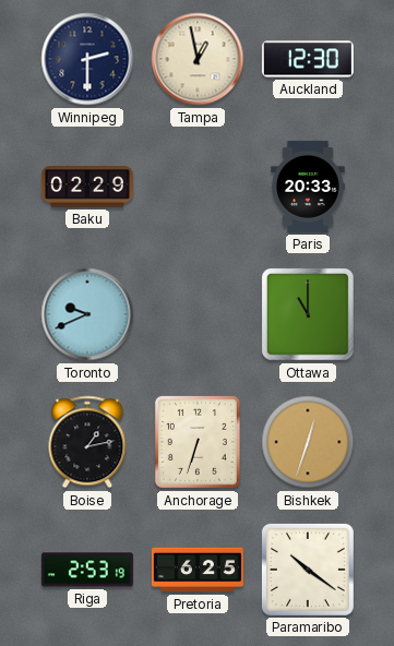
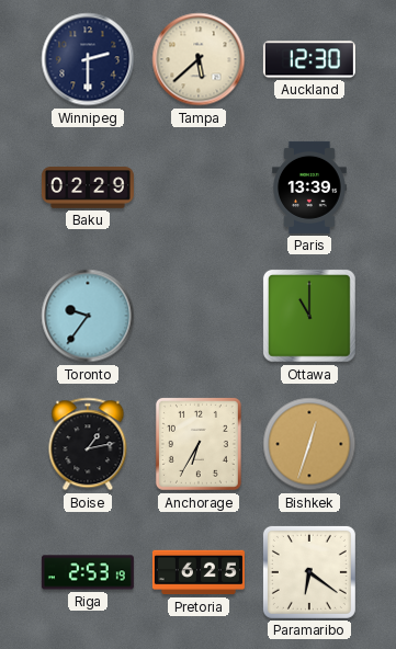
Tampa: 12:58 -> 5:38
Paris: 20:33 -> 13:39
Toronto: 9:41 -> 9:36
Anchorage: 6:33 -> 6:35
Paramaribo: 10:21 -> 6:21
